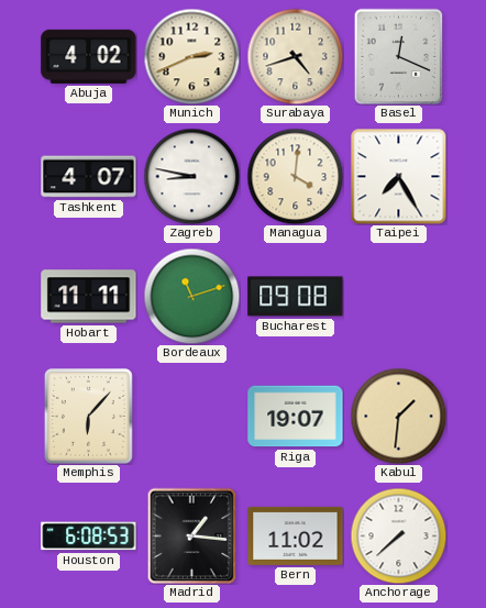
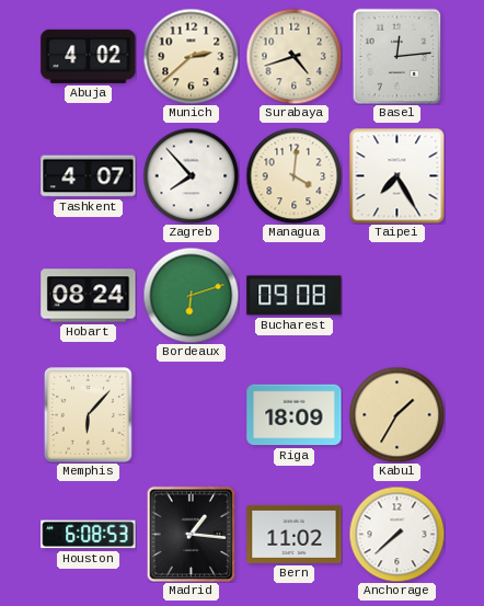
Munich: 2:41 -> 2:38
Basel: 12:19 -> 12:14
Zagreb: 8:47 -> 7:53
Hobart: 11:11 -> 08:24
Bordeaux: 11:12 -> 6:12
Riga: 19:07 -> 18:09
Kabul: 1:31 -> 1:35
